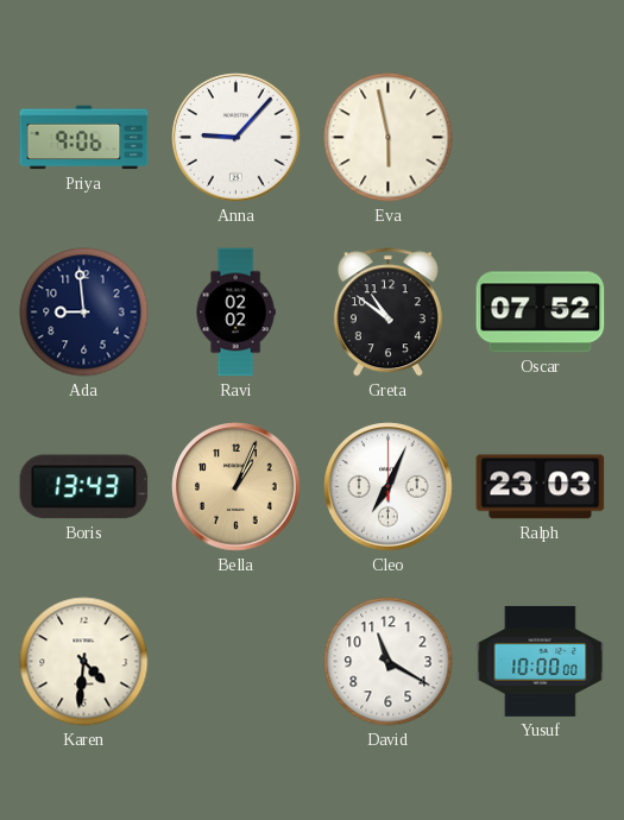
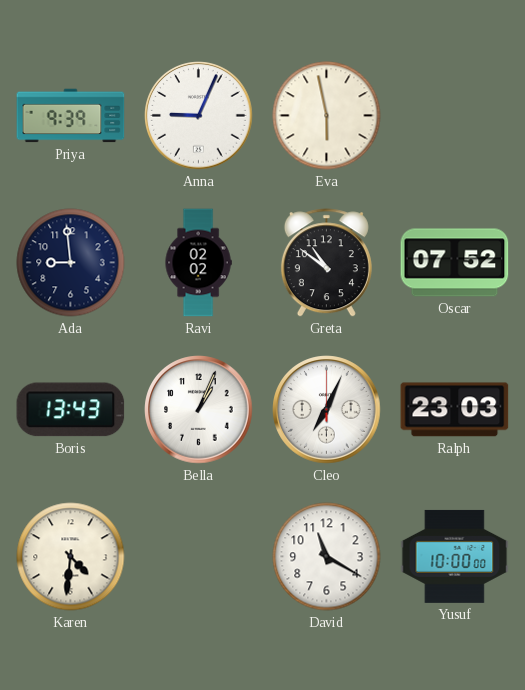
Priya: 9:06 -> 9:39
Anna: 9:07 -> 9:04
Bella dial: champagne -> white
